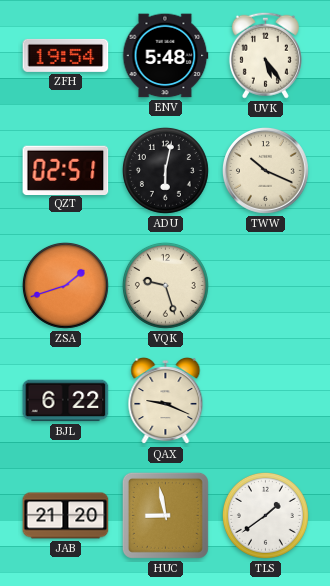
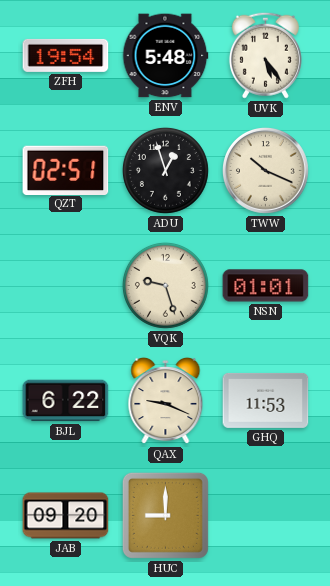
ADU: 6:02 -> 12:57
ZSA: 1:42 -> none
NSN: none -> 01:01
GHQ: none -> 11:53
JAB: 21:20 -> 09:20
HUC: 8:58 -> 9:00
TLS: 1:39 -> none
